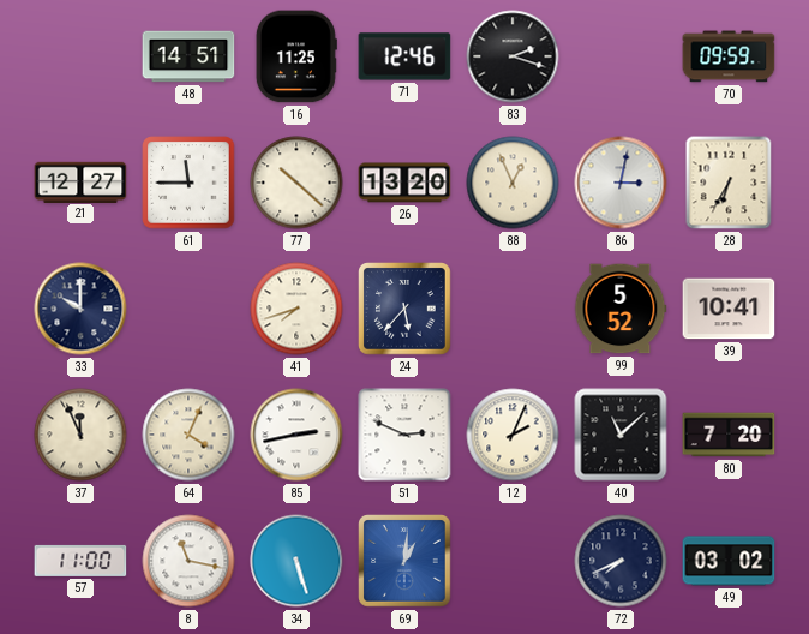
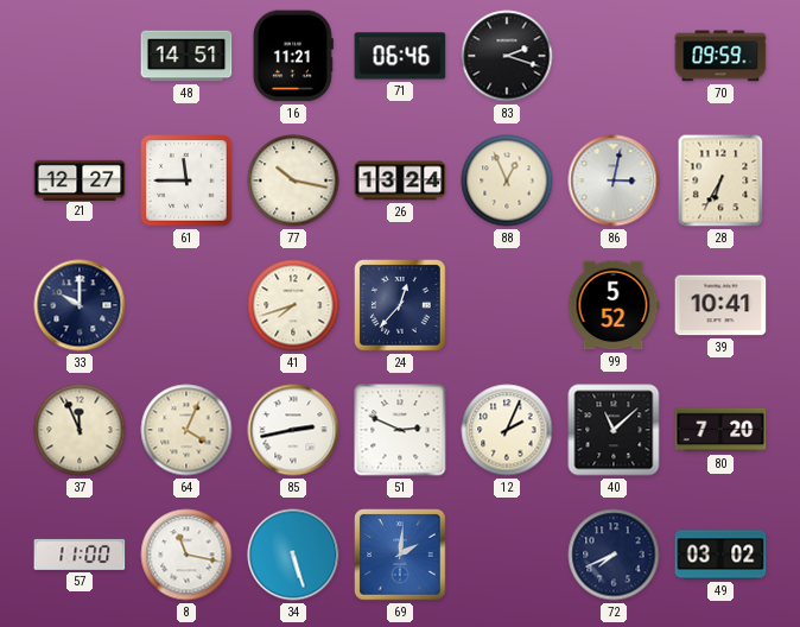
16: 11:25 -> 11:21
71: 12:46 -> 06:46
77: 10:22 -> 10:17
26: 13:20 -> 13:24
24: 5:37 -> 12:37
69: 1:01 -> 2:01
